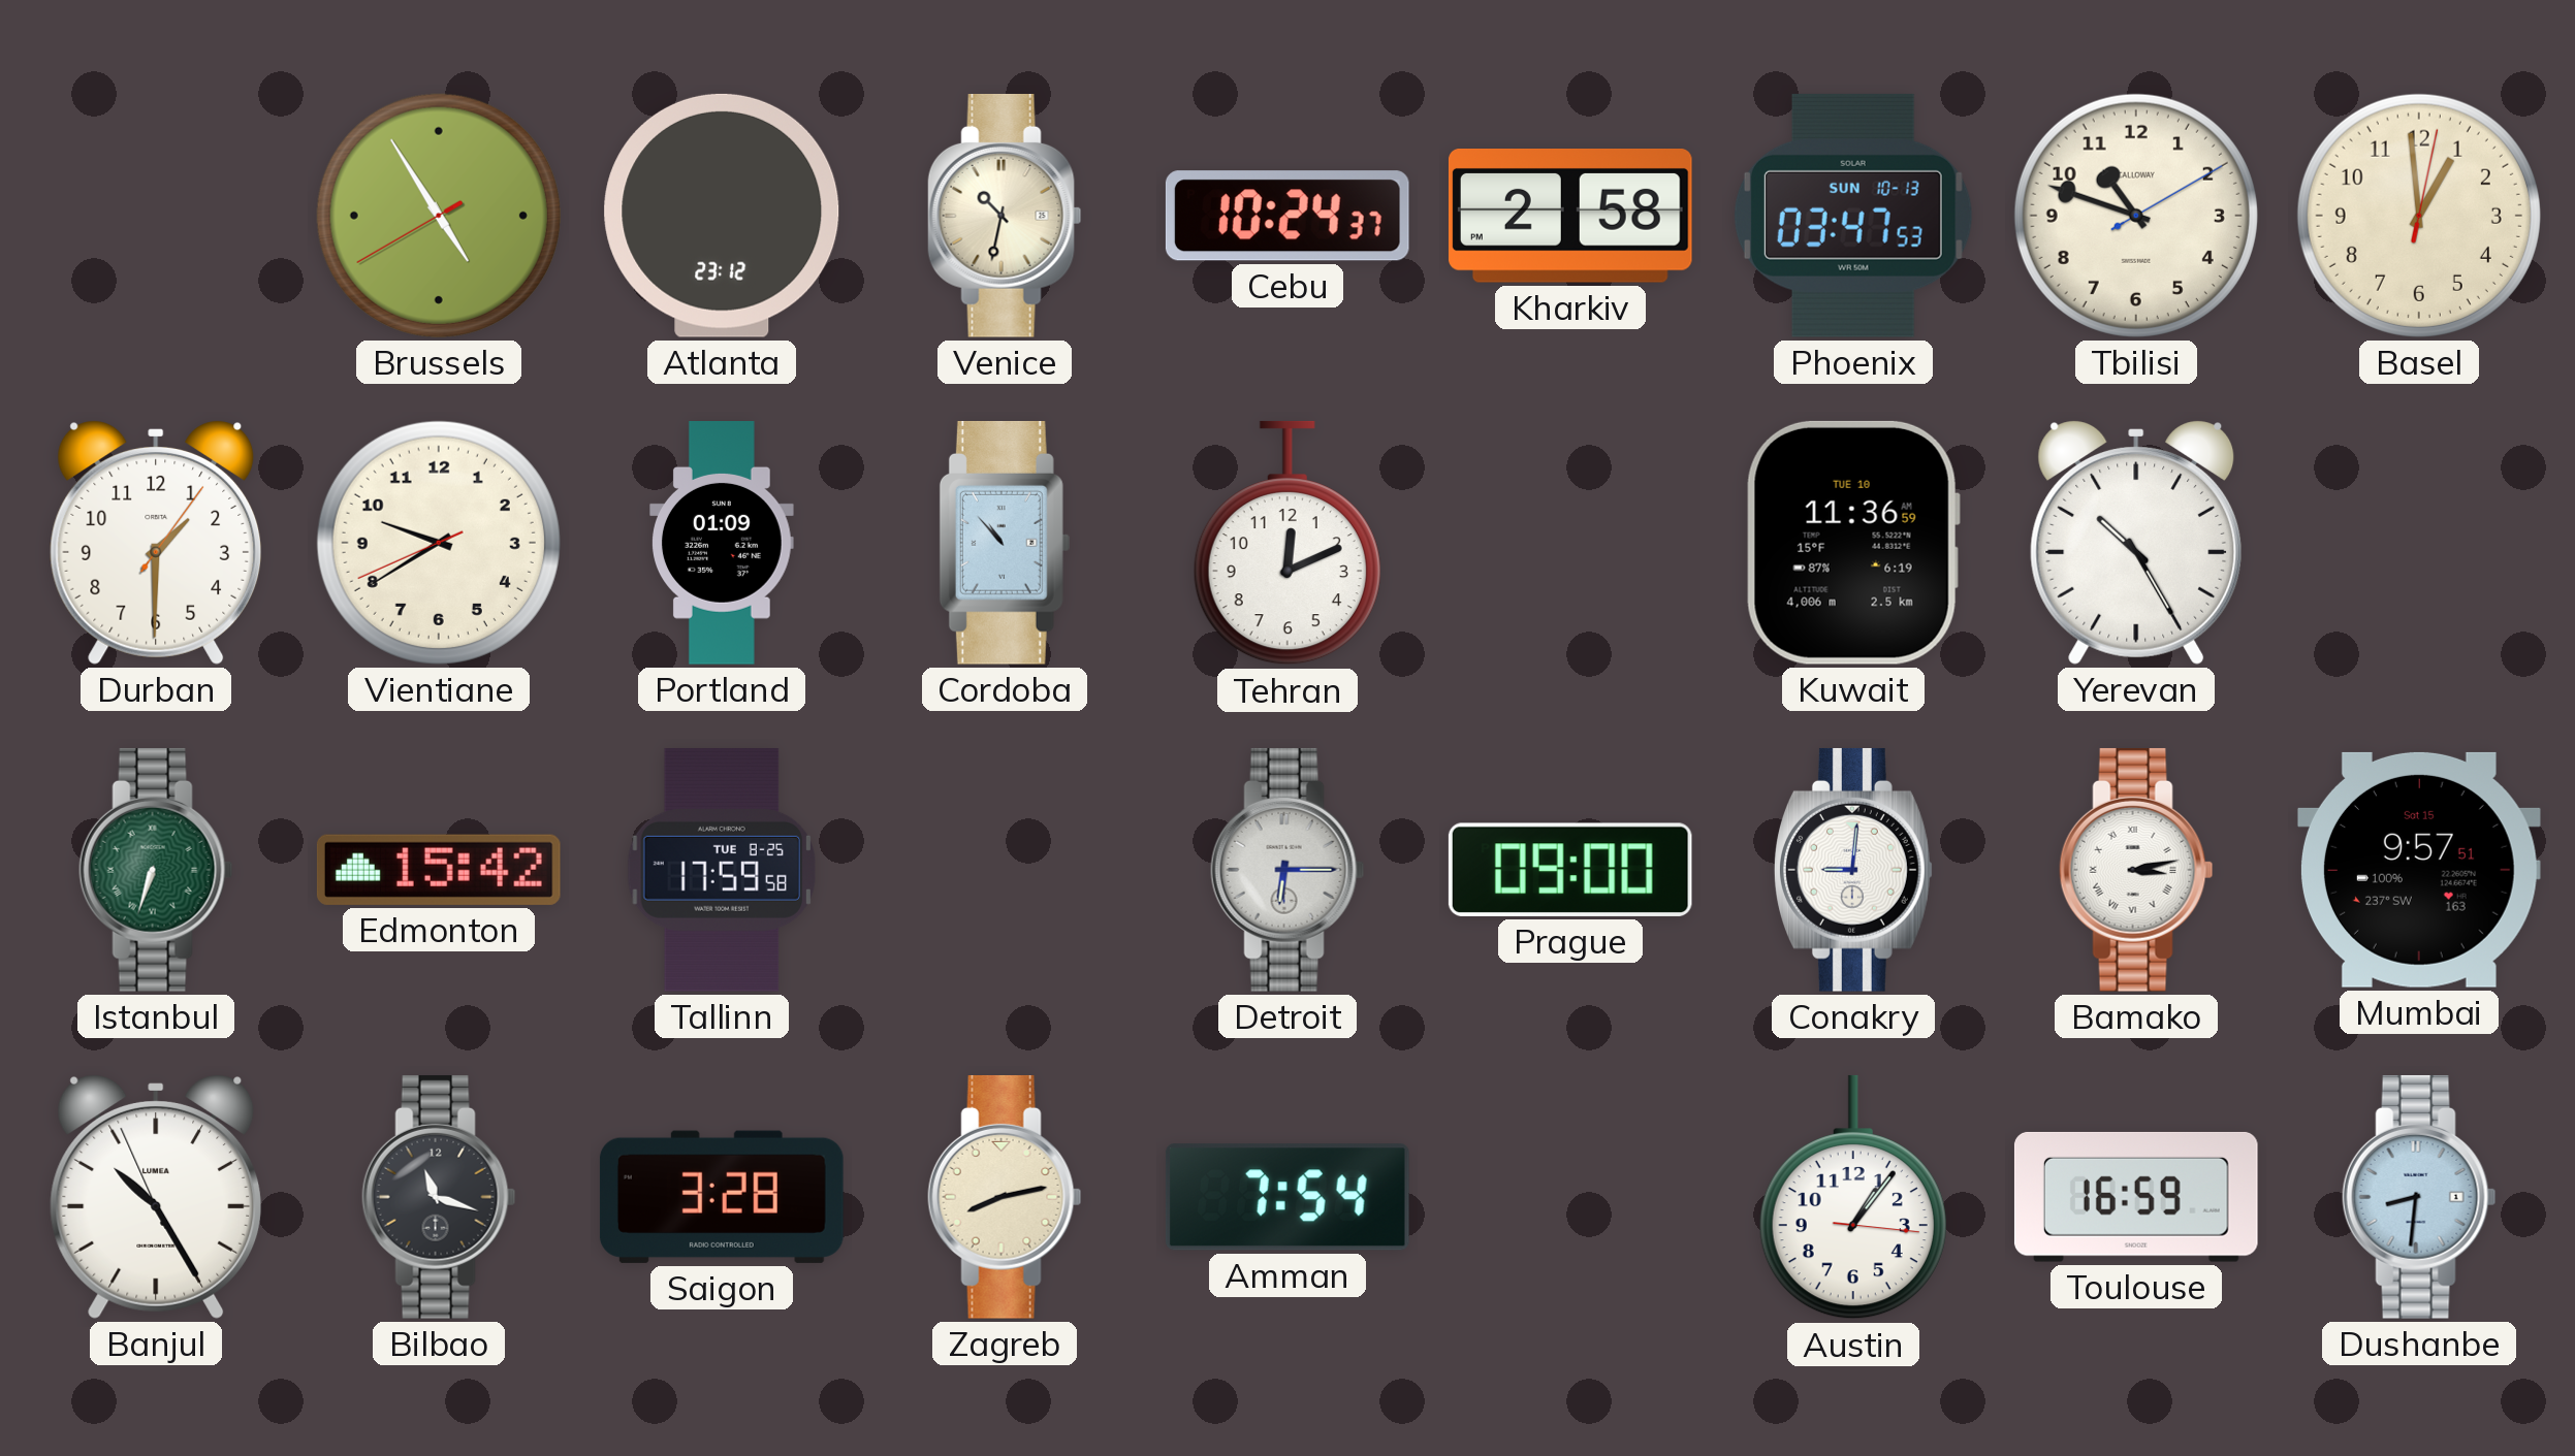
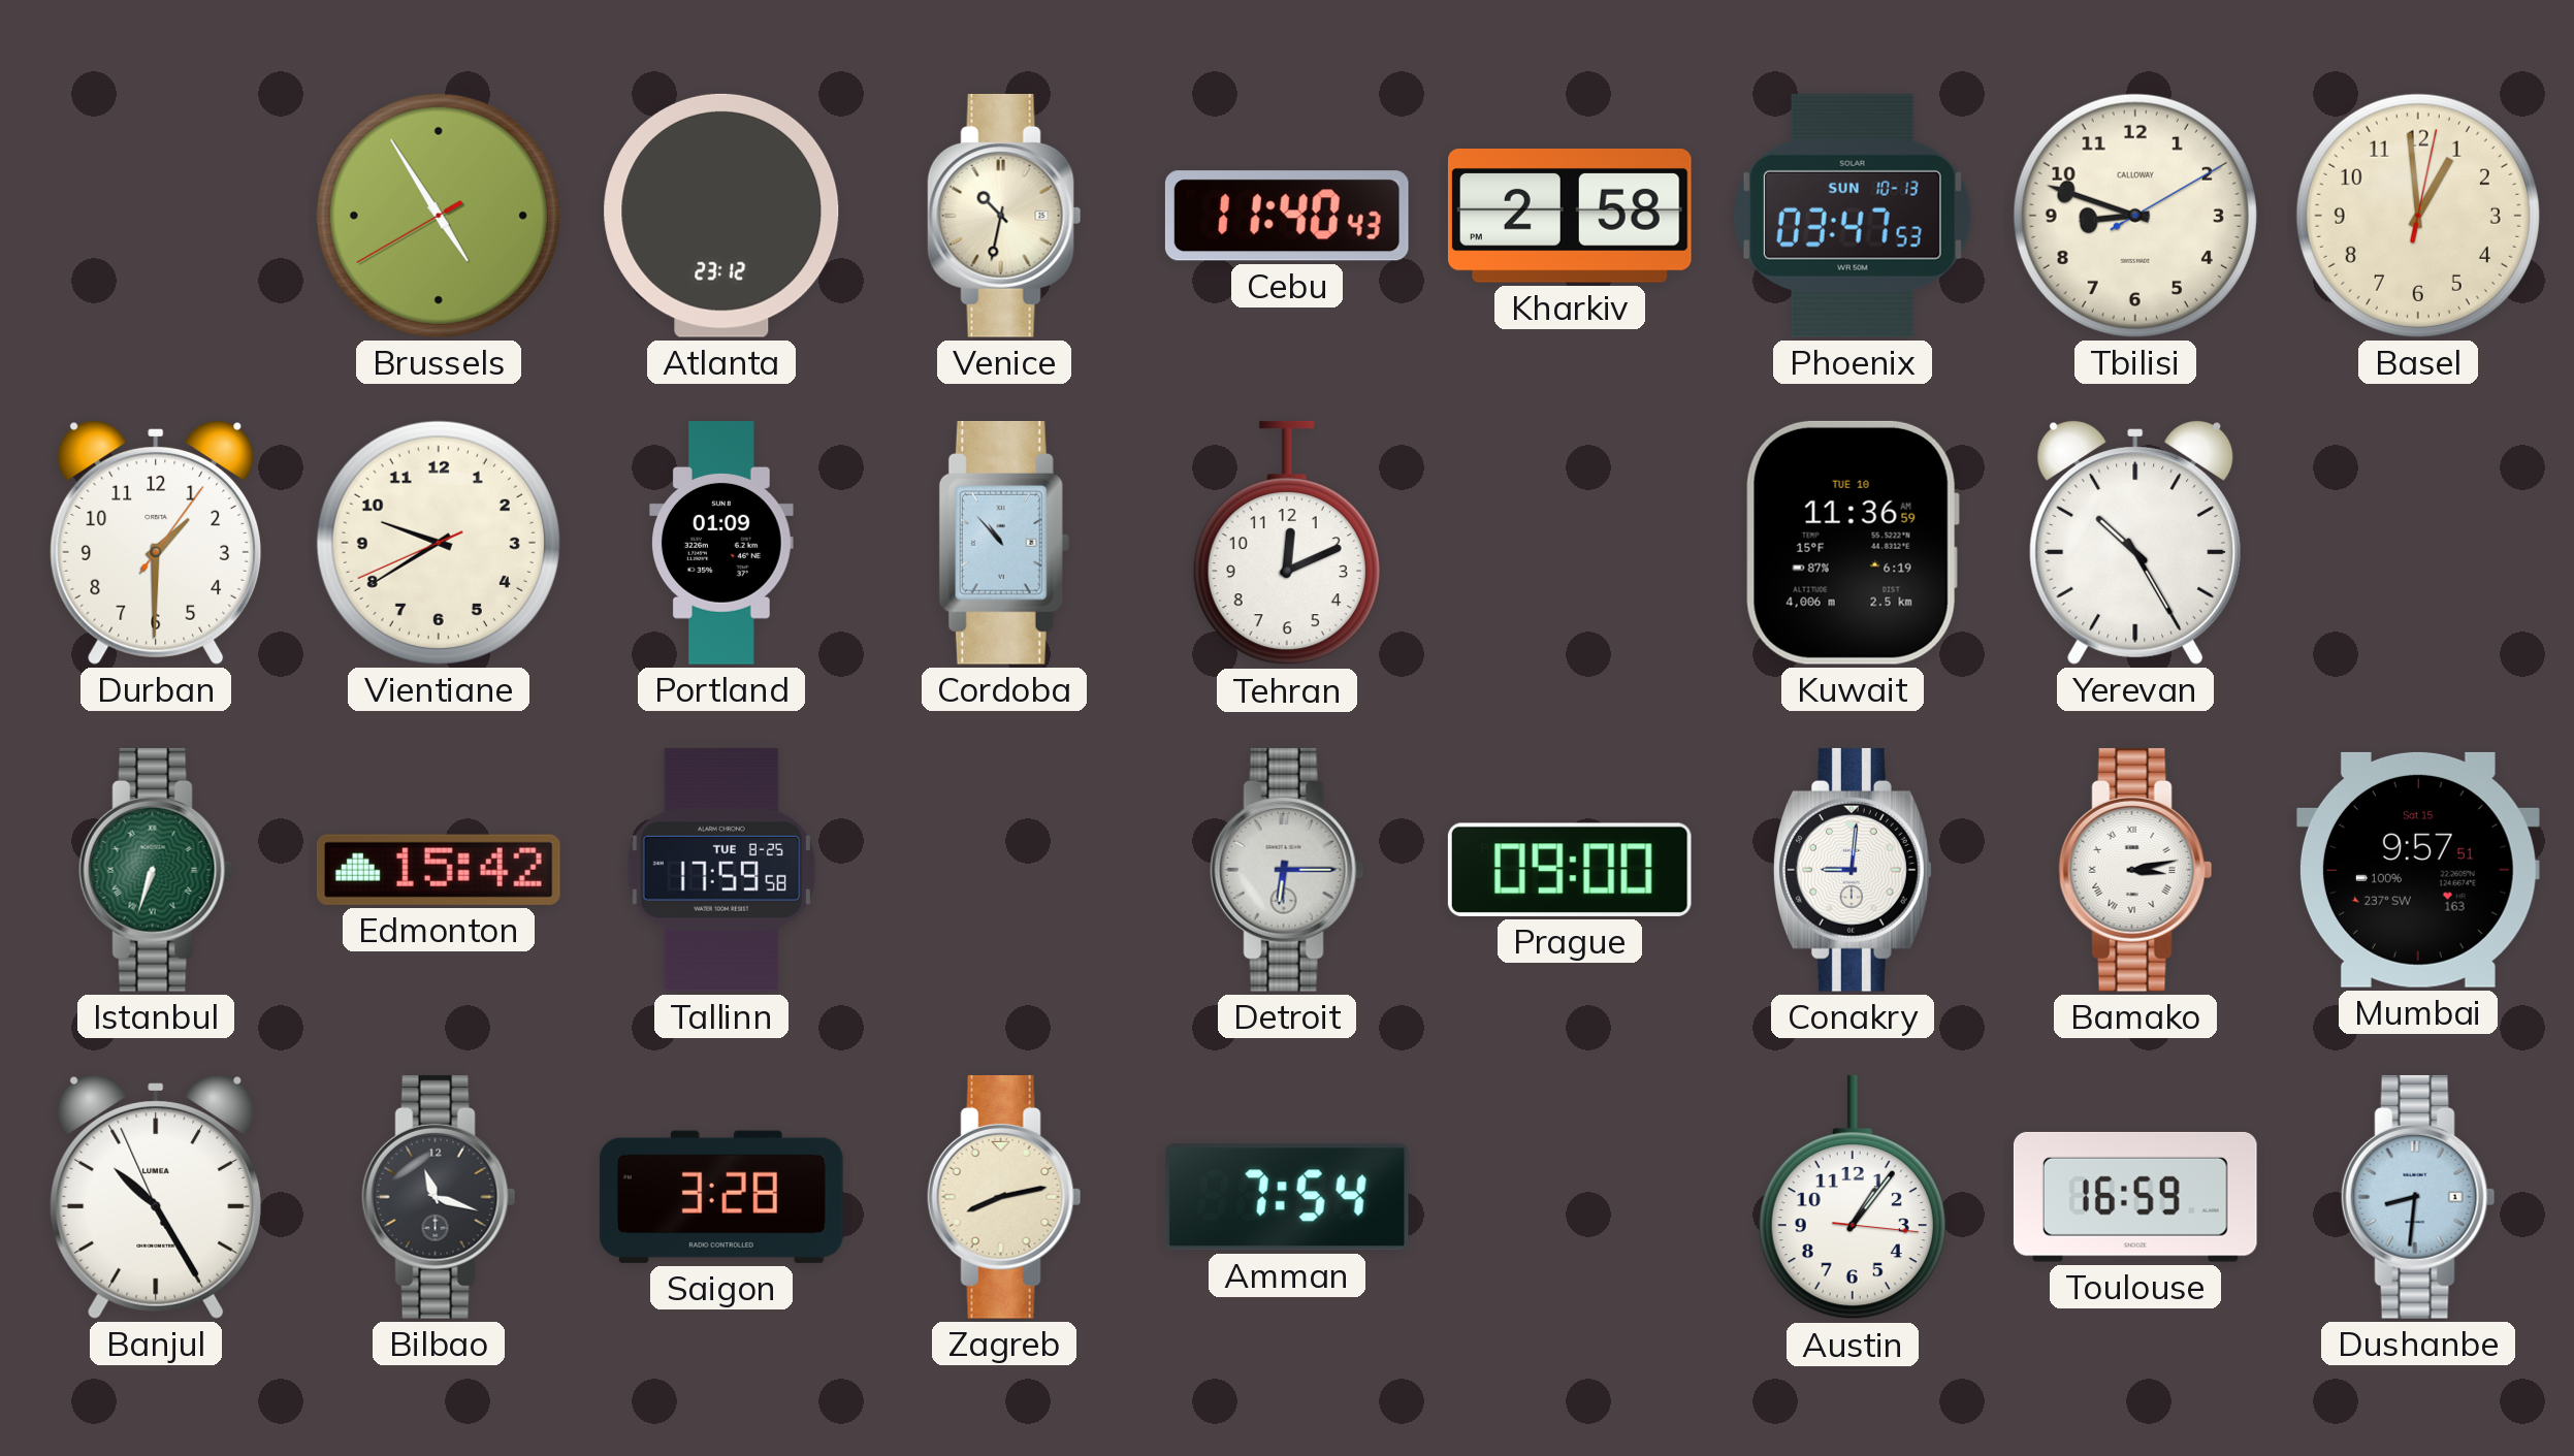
Cebu: 10:24 -> 11:40
Tbilisi: 10:48 -> 8:48
